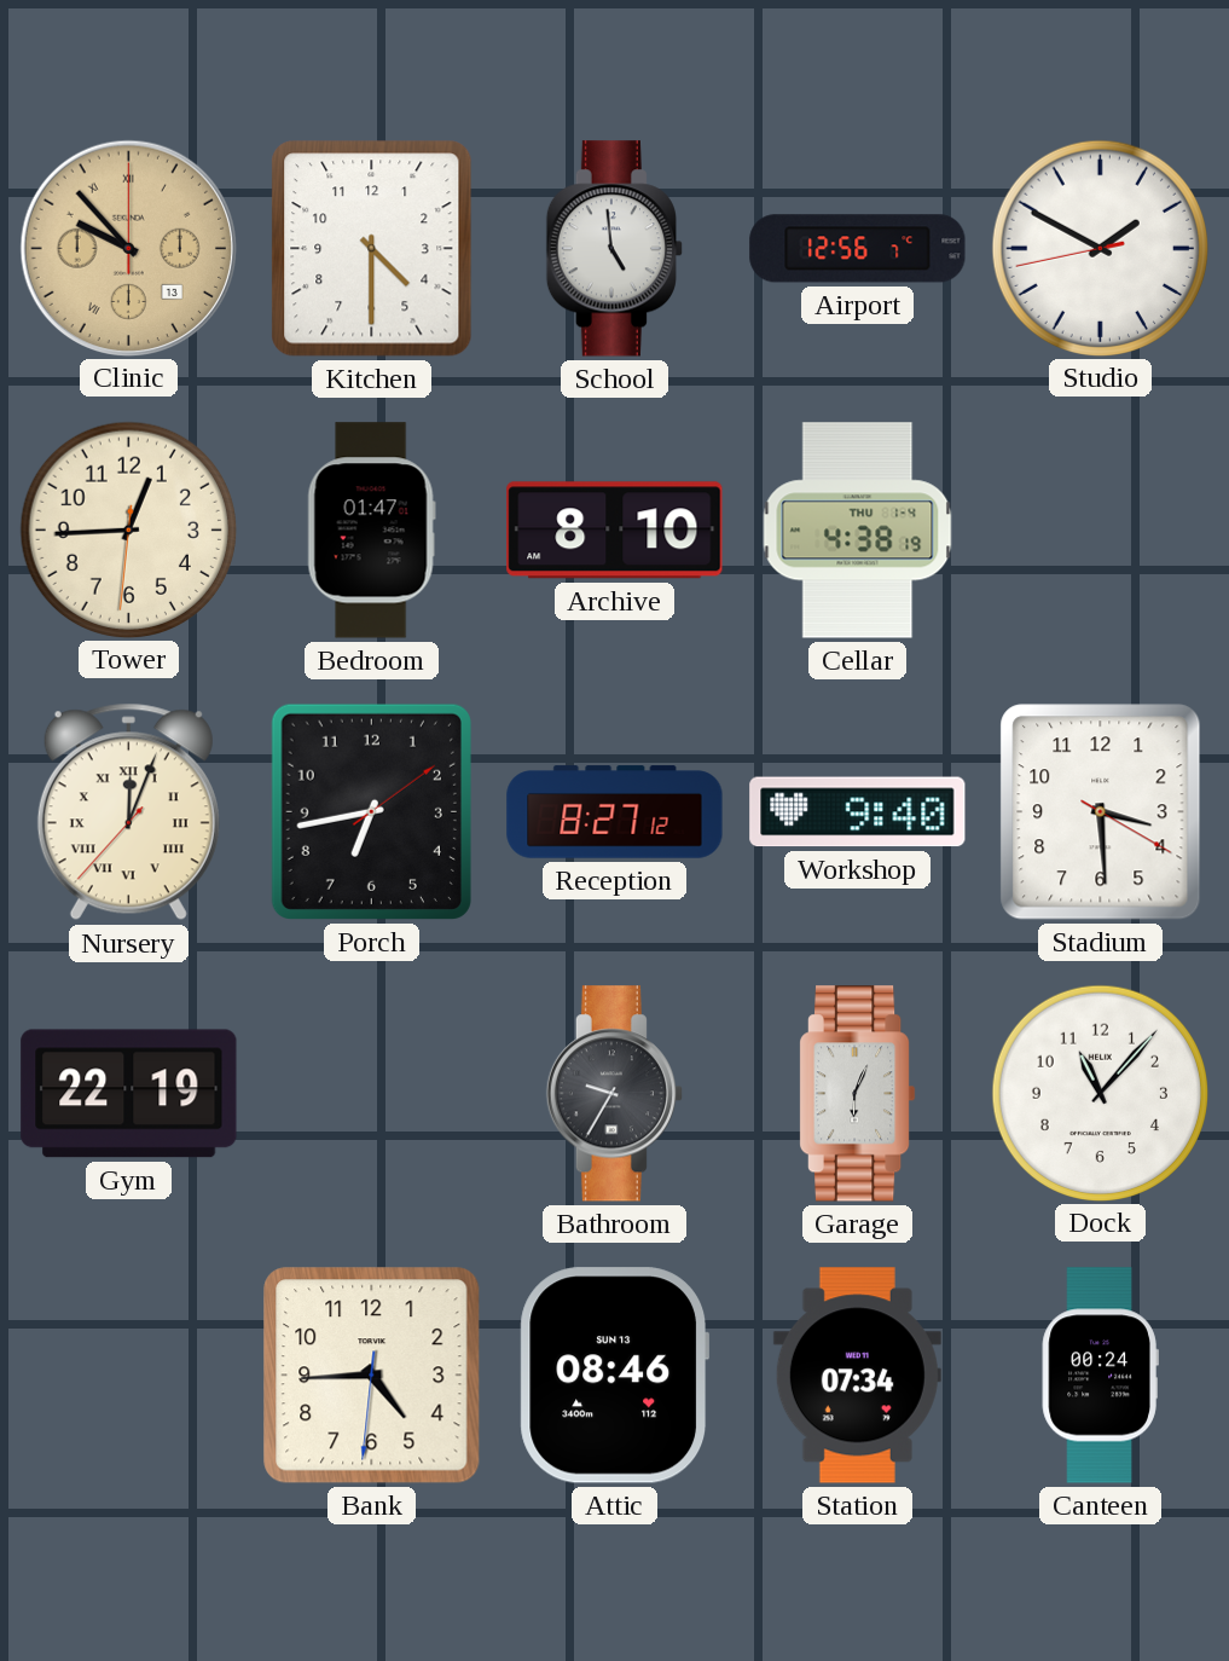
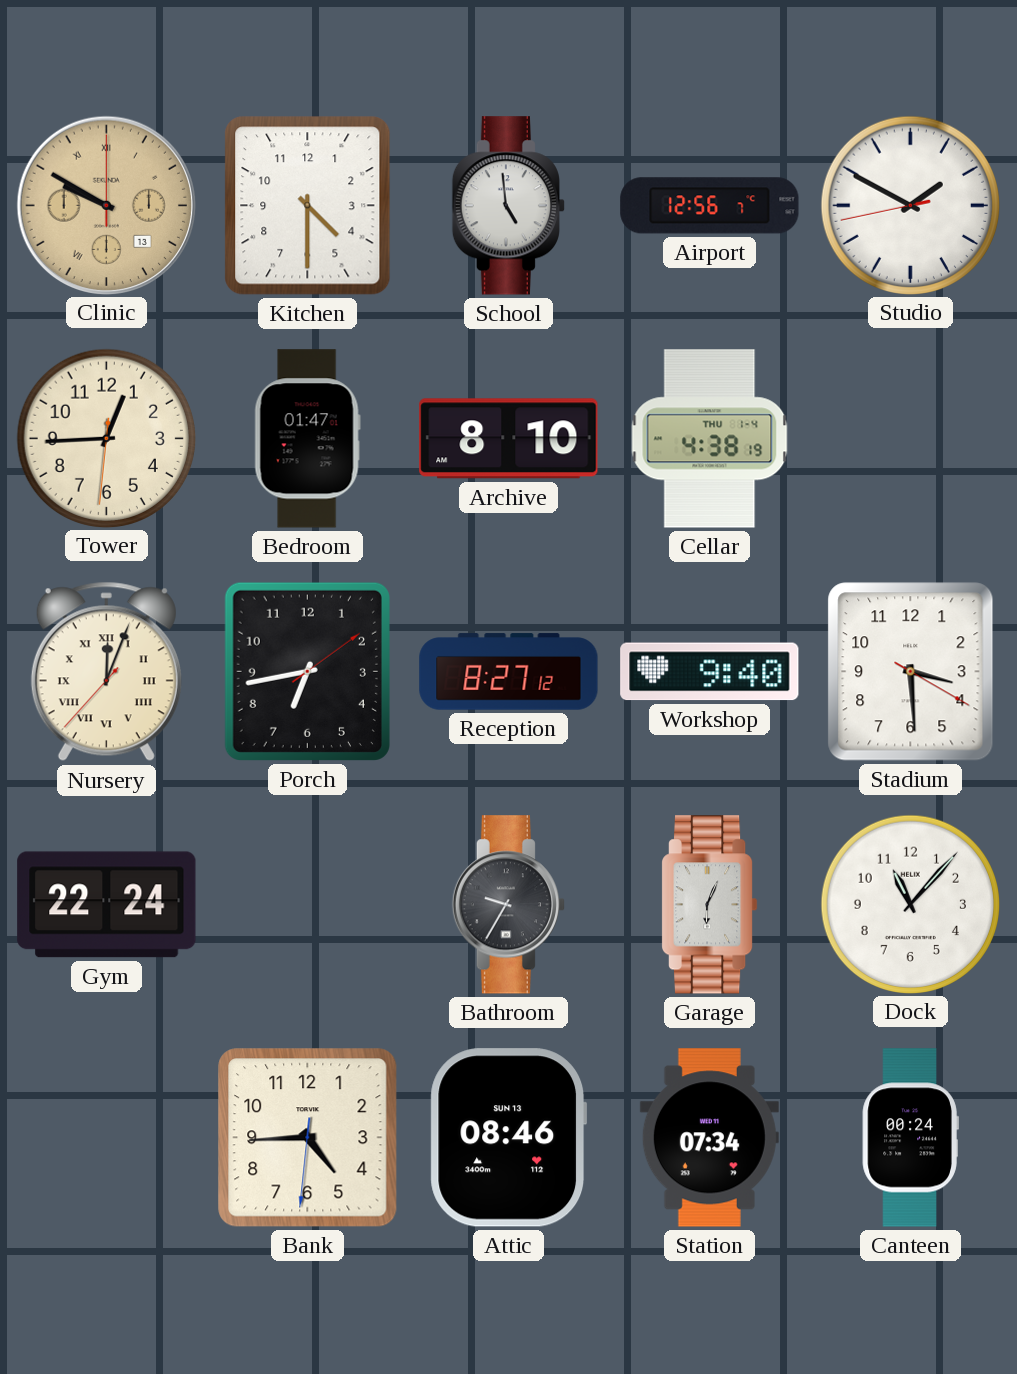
Clinic: 9:53 -> 9:50
Gym: 22:19 -> 22:24
